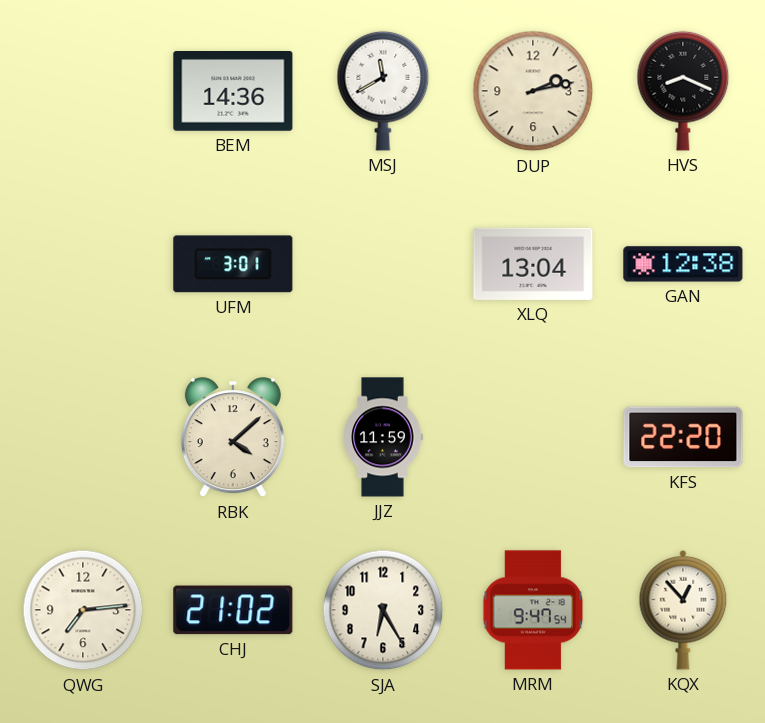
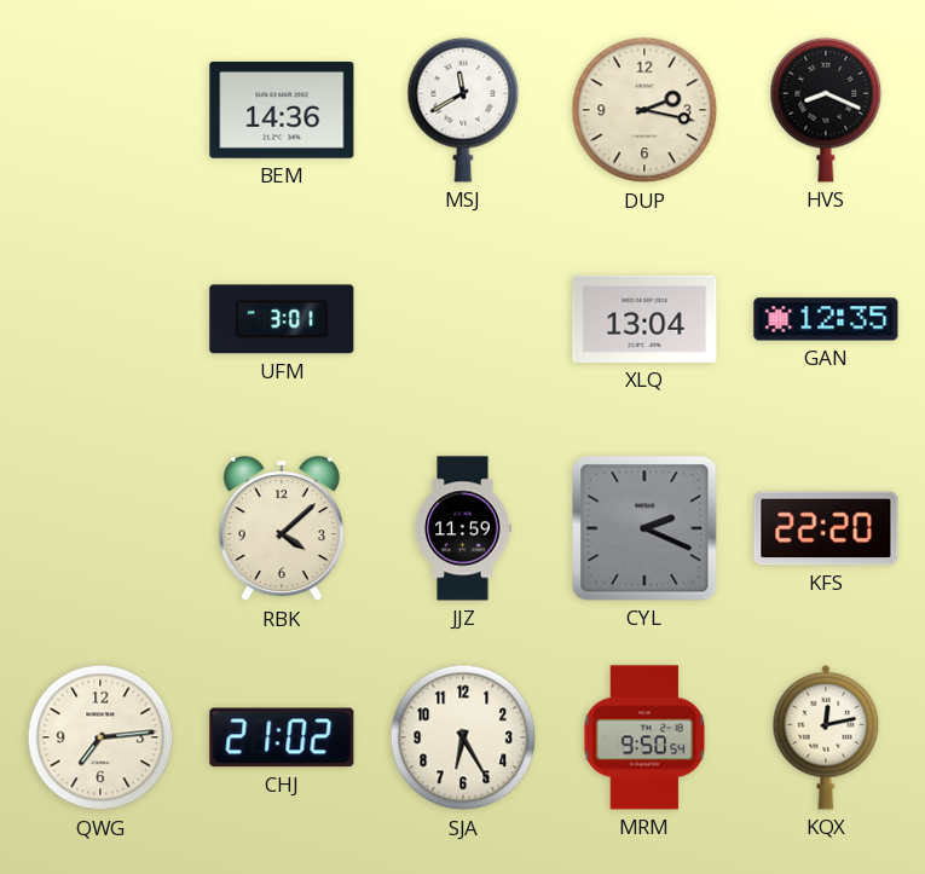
DUP: 2:13 -> 2:17
GAN: 12:38 -> 12:35
CYL: none -> 2:19
MRM: 9:47 -> 9:50
KQX: 12:53 -> 12:13
